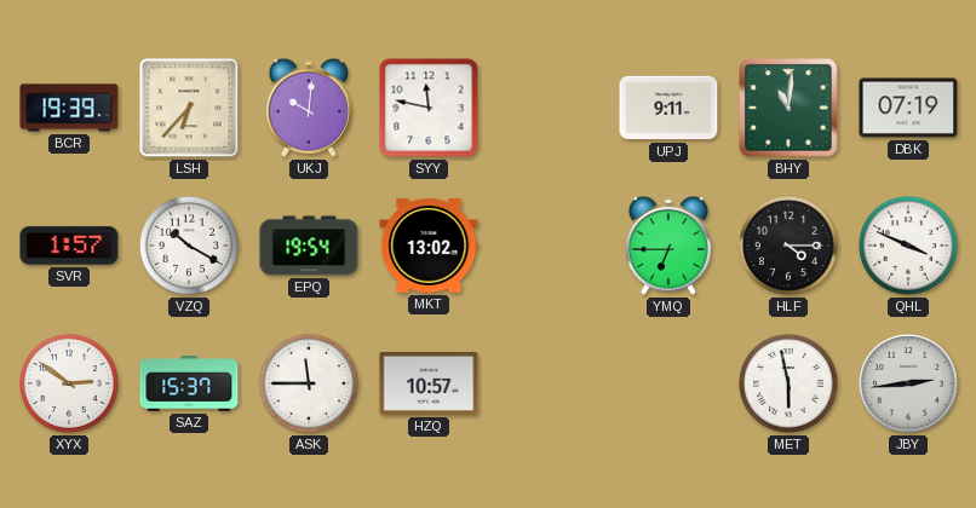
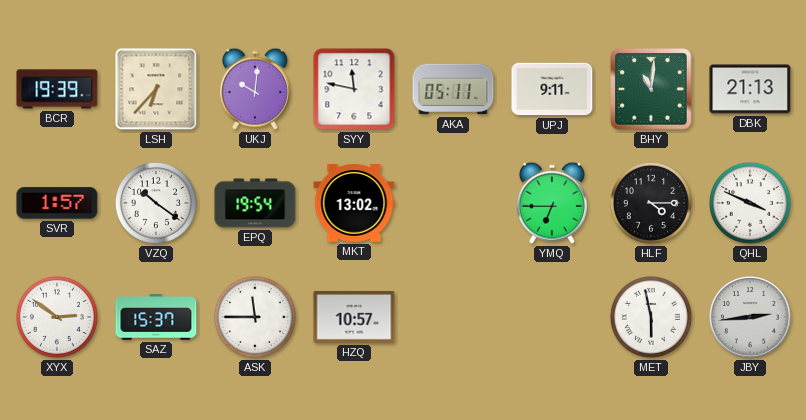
AKA: none -> 05:11
DBK: 07:19 -> 21:13
VZQ: 10:20 -> 10:21
